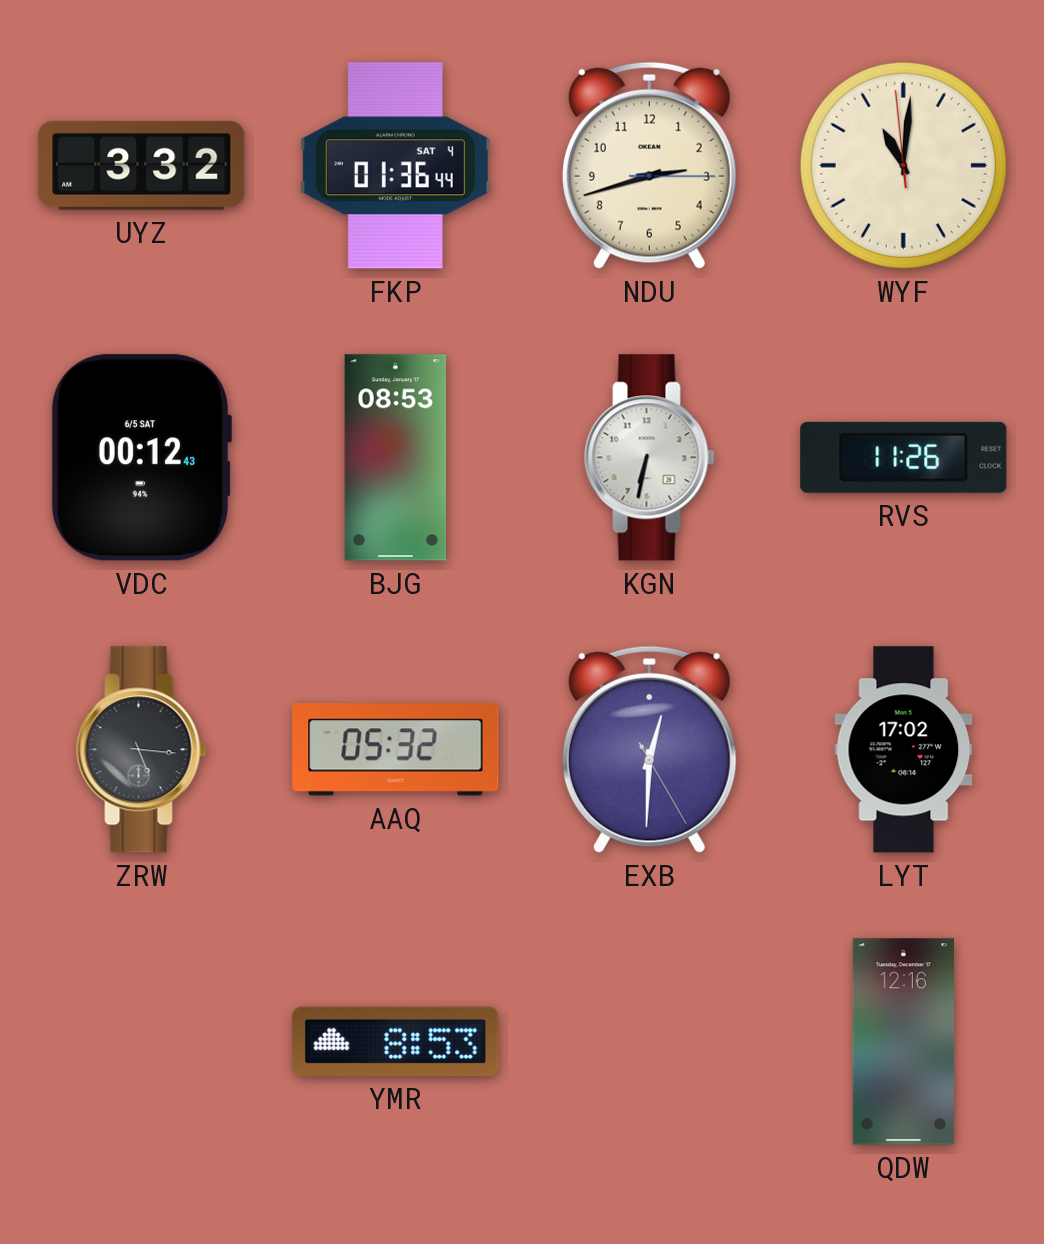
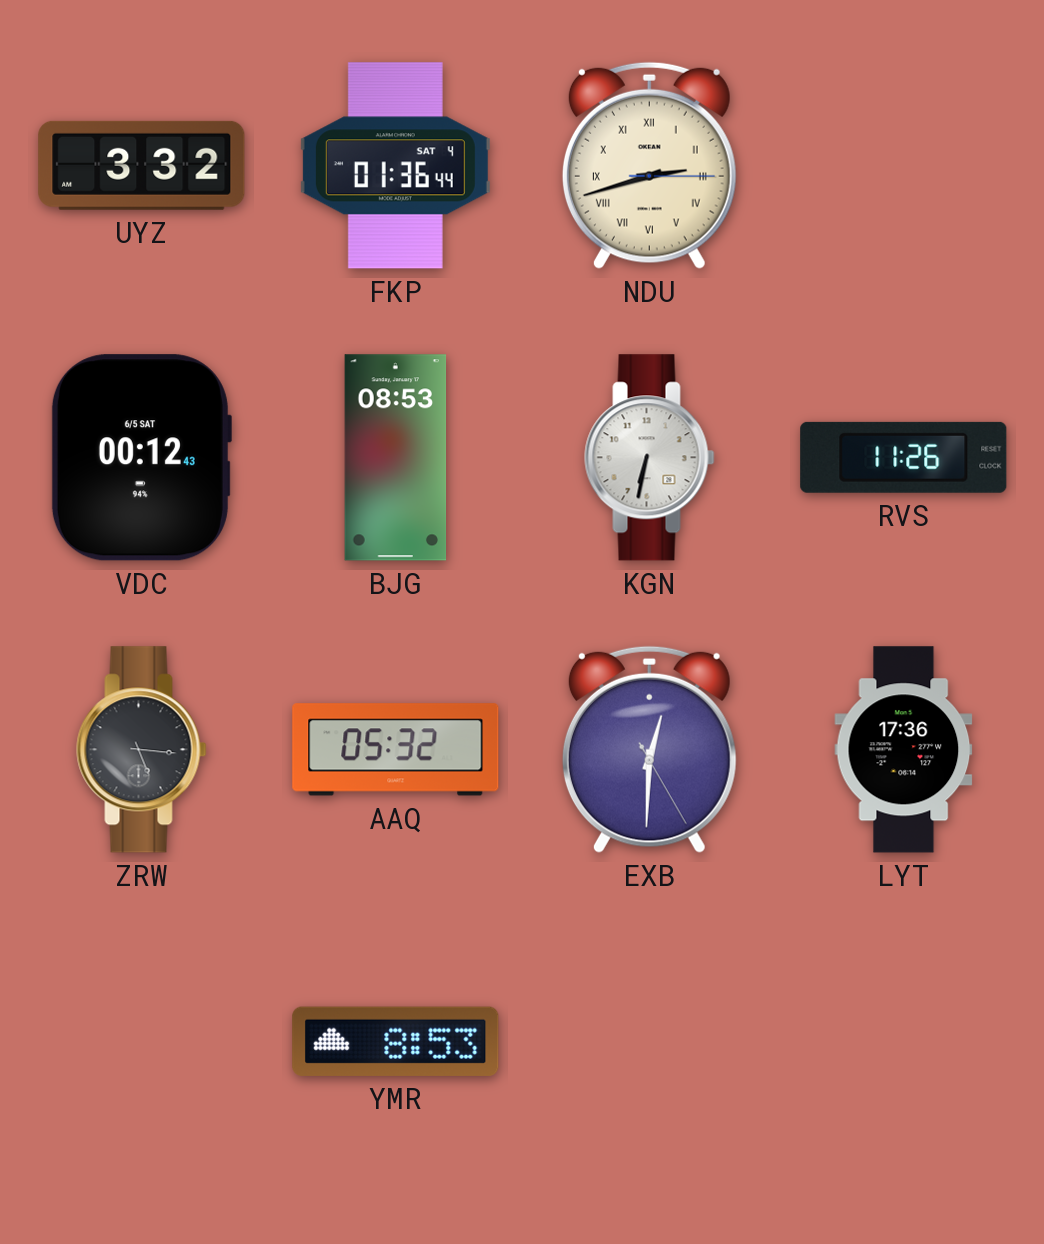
NDU numerals: Arabic -> Roman
WYF: 11:00 -> none
LYT: 17:02 -> 17:36
QDW: 12:16 -> none
